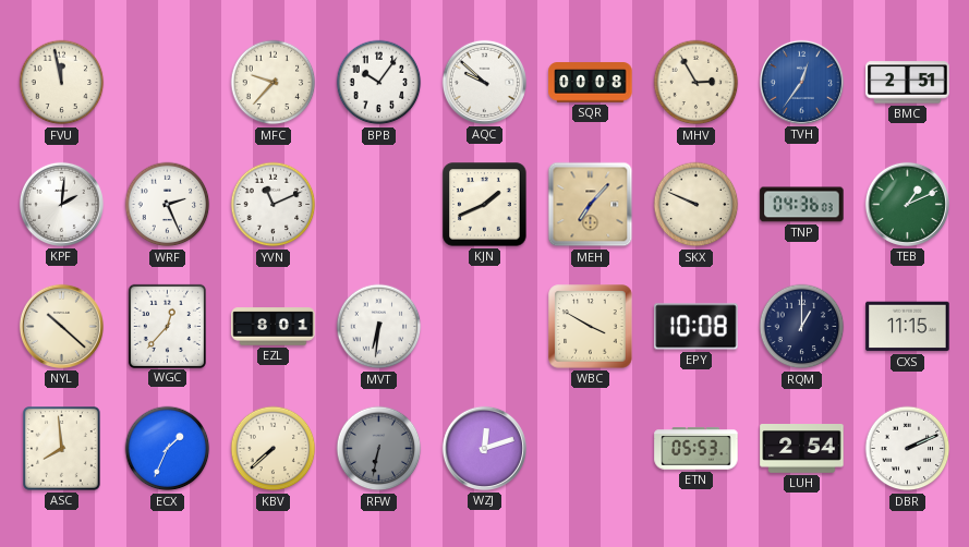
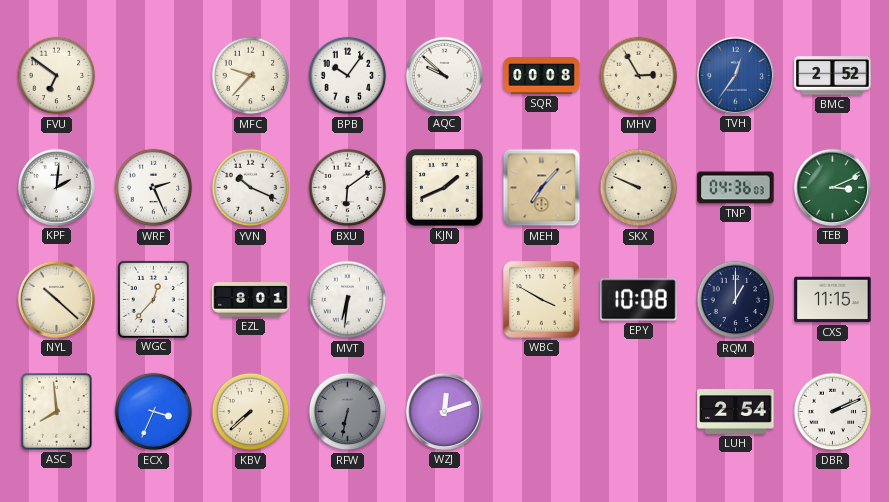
FVU: 11:58 -> 6:51
BMC: 2:51 -> 2:52
YVN: 11:11 -> 10:19
BXU: none -> 6:09
TEB: 1:11 -> 3:11
ECX: 1:34 -> 3:34
ETN: 05:53 -> none
